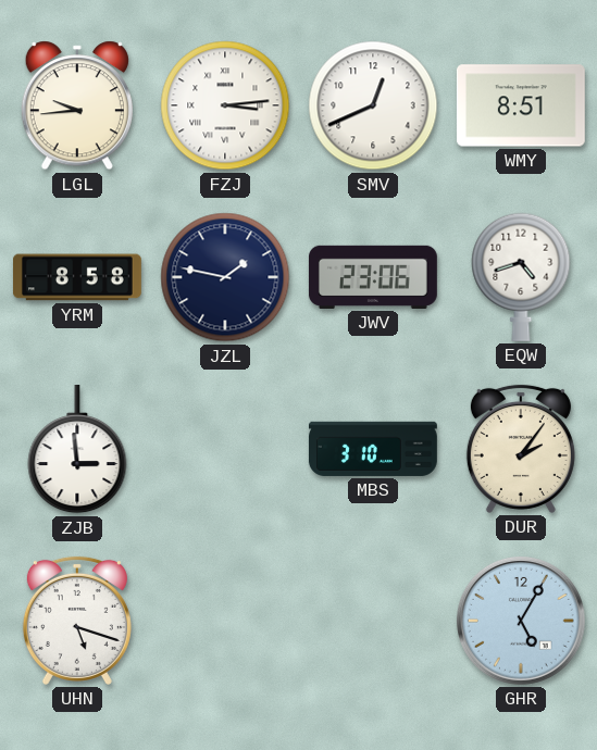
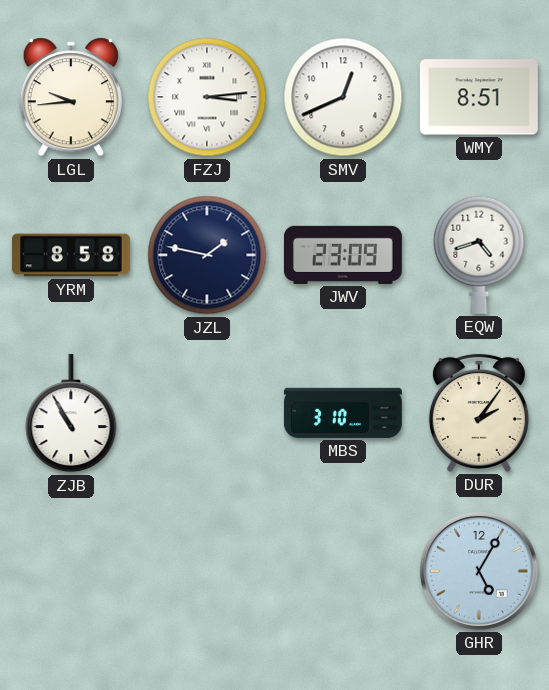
JWV: 23:06 -> 23:09
ZJB: 2:59 -> 10:55
UHN: 5:18 -> none
